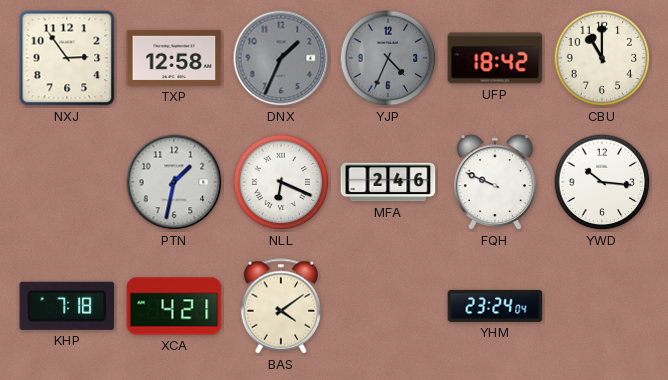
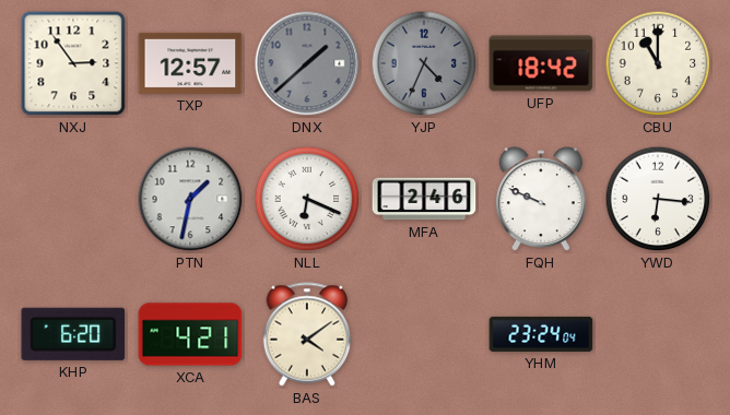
TXP: 12:58 -> 12:57
DNX: 1:34 -> 1:38
YWD: 10:16 -> 6:16
KHP: 7:18 -> 6:20
